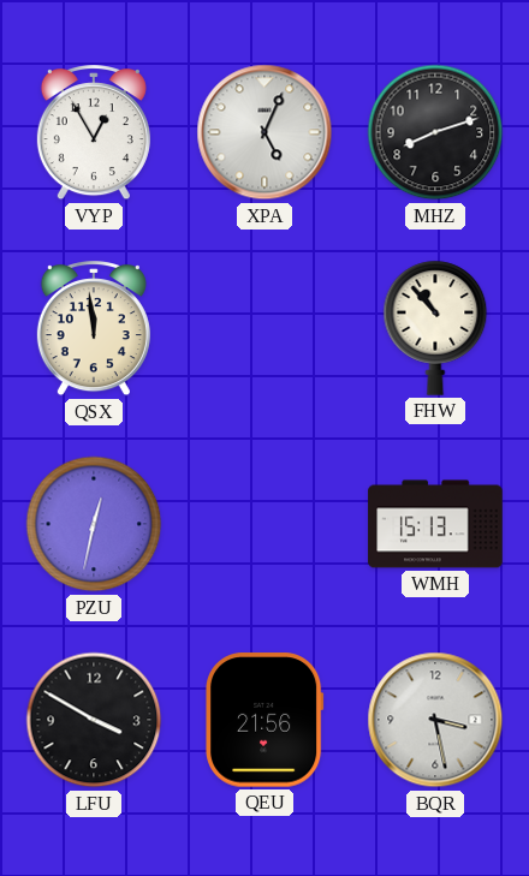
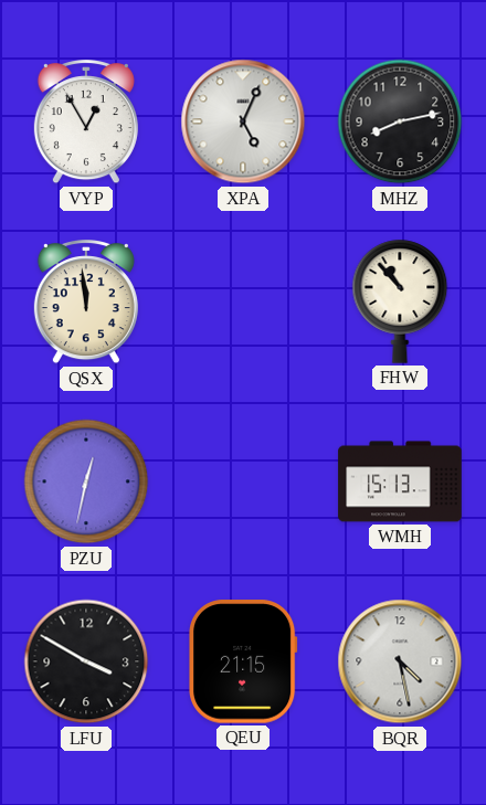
MHZ: 8:12 -> 8:13
QEU: 21:56 -> 21:15
BQR: 3:28 -> 4:28
